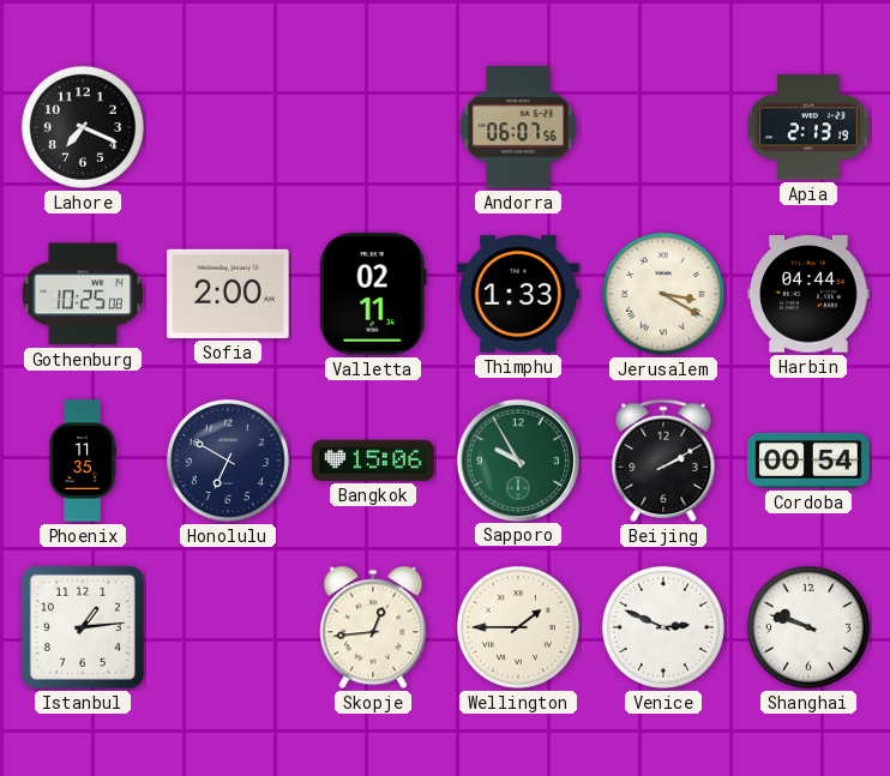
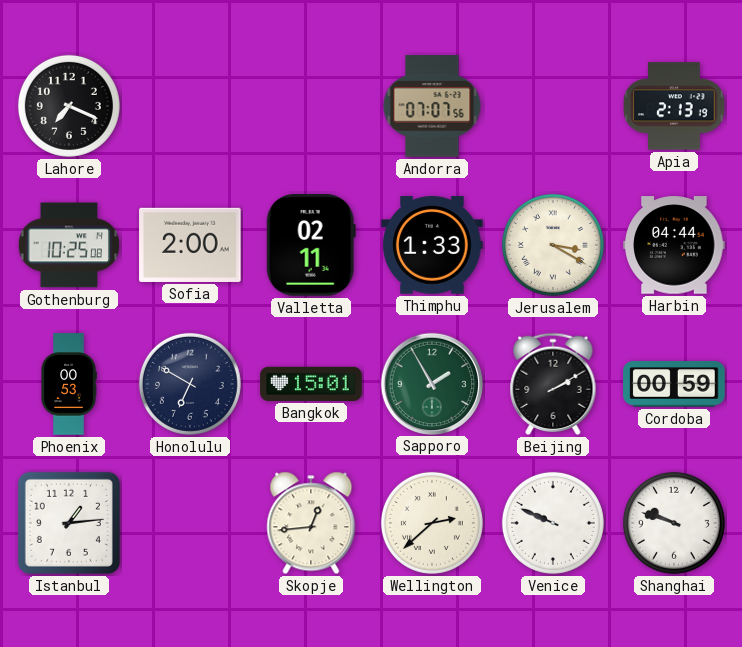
Andorra: 06:07 -> 07:07
Phoenix: 11:35 -> 00:53
Bangkok: 15:06 -> 15:01
Sapporo: 9:55 -> 1:55
Cordoba: 00:54 -> 00:59
Wellington: 1:45 -> 2:38
Venice: 2:49 -> 9:49
